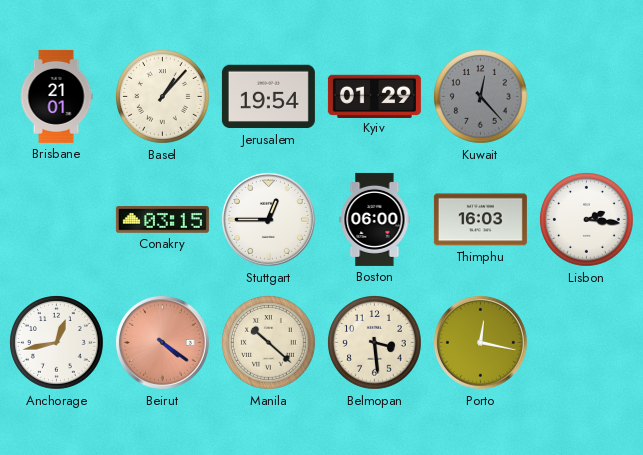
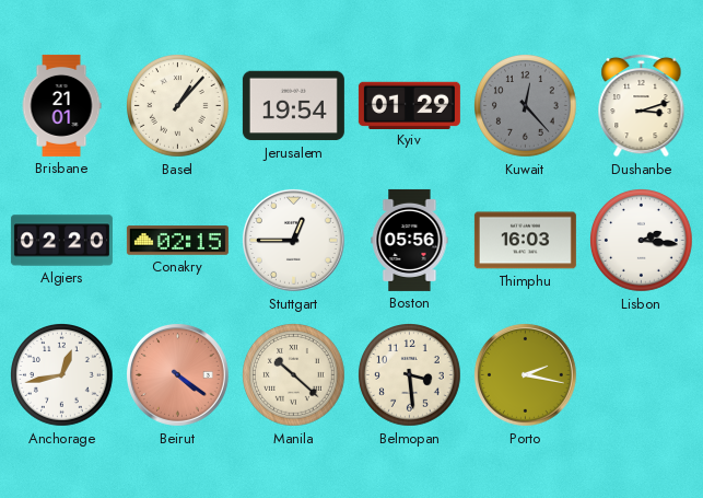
Dushanbe: none -> 3:12
Algiers: none -> 02:20
Conakry: 03:15 -> 02:15
Boston: 06:00 -> 05:56
Porto: 12:17 -> 2:17
